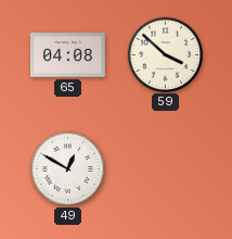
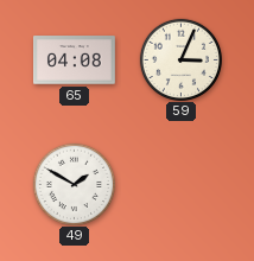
59: 3:52 -> 3:04
49: 12:50 -> 1:50
